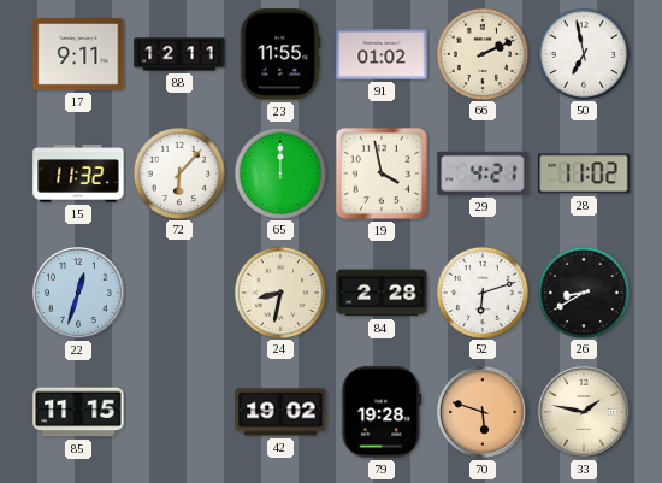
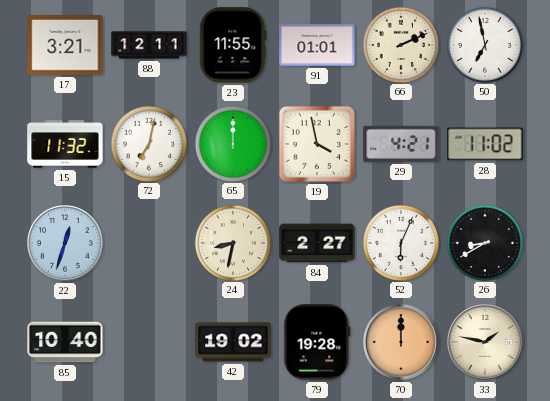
17: 9:11 -> 3:21
91: 01:02 -> 01:01
72: 6:07 -> 7:02
84: 2:28 -> 2:27
52: 6:12 -> 6:04
85: 11:15 -> 10:40
70: 5:48 -> 12:00
